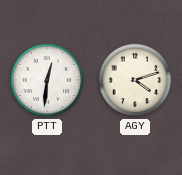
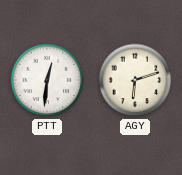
AGY: 4:12 -> 6:12
